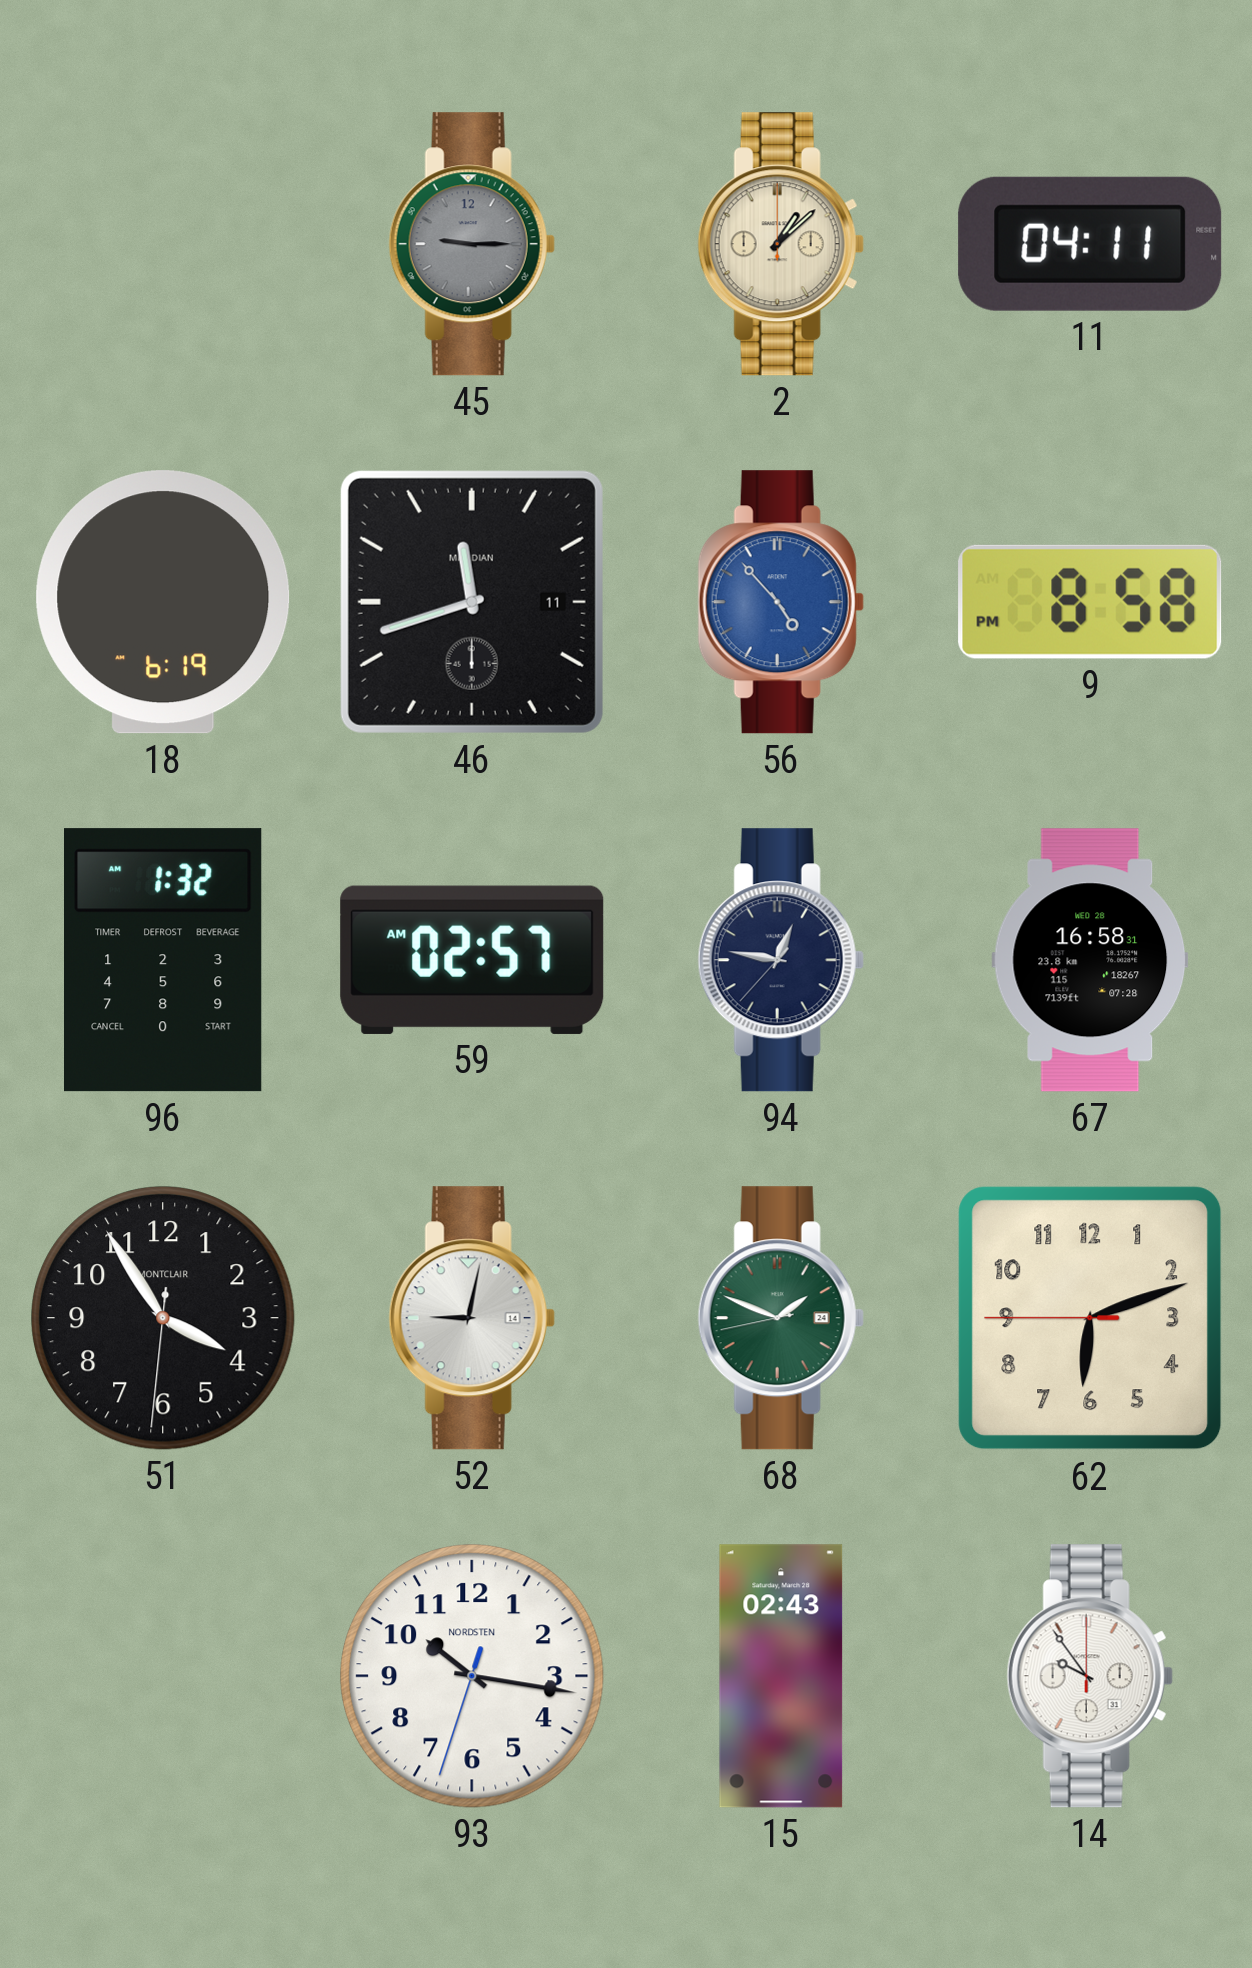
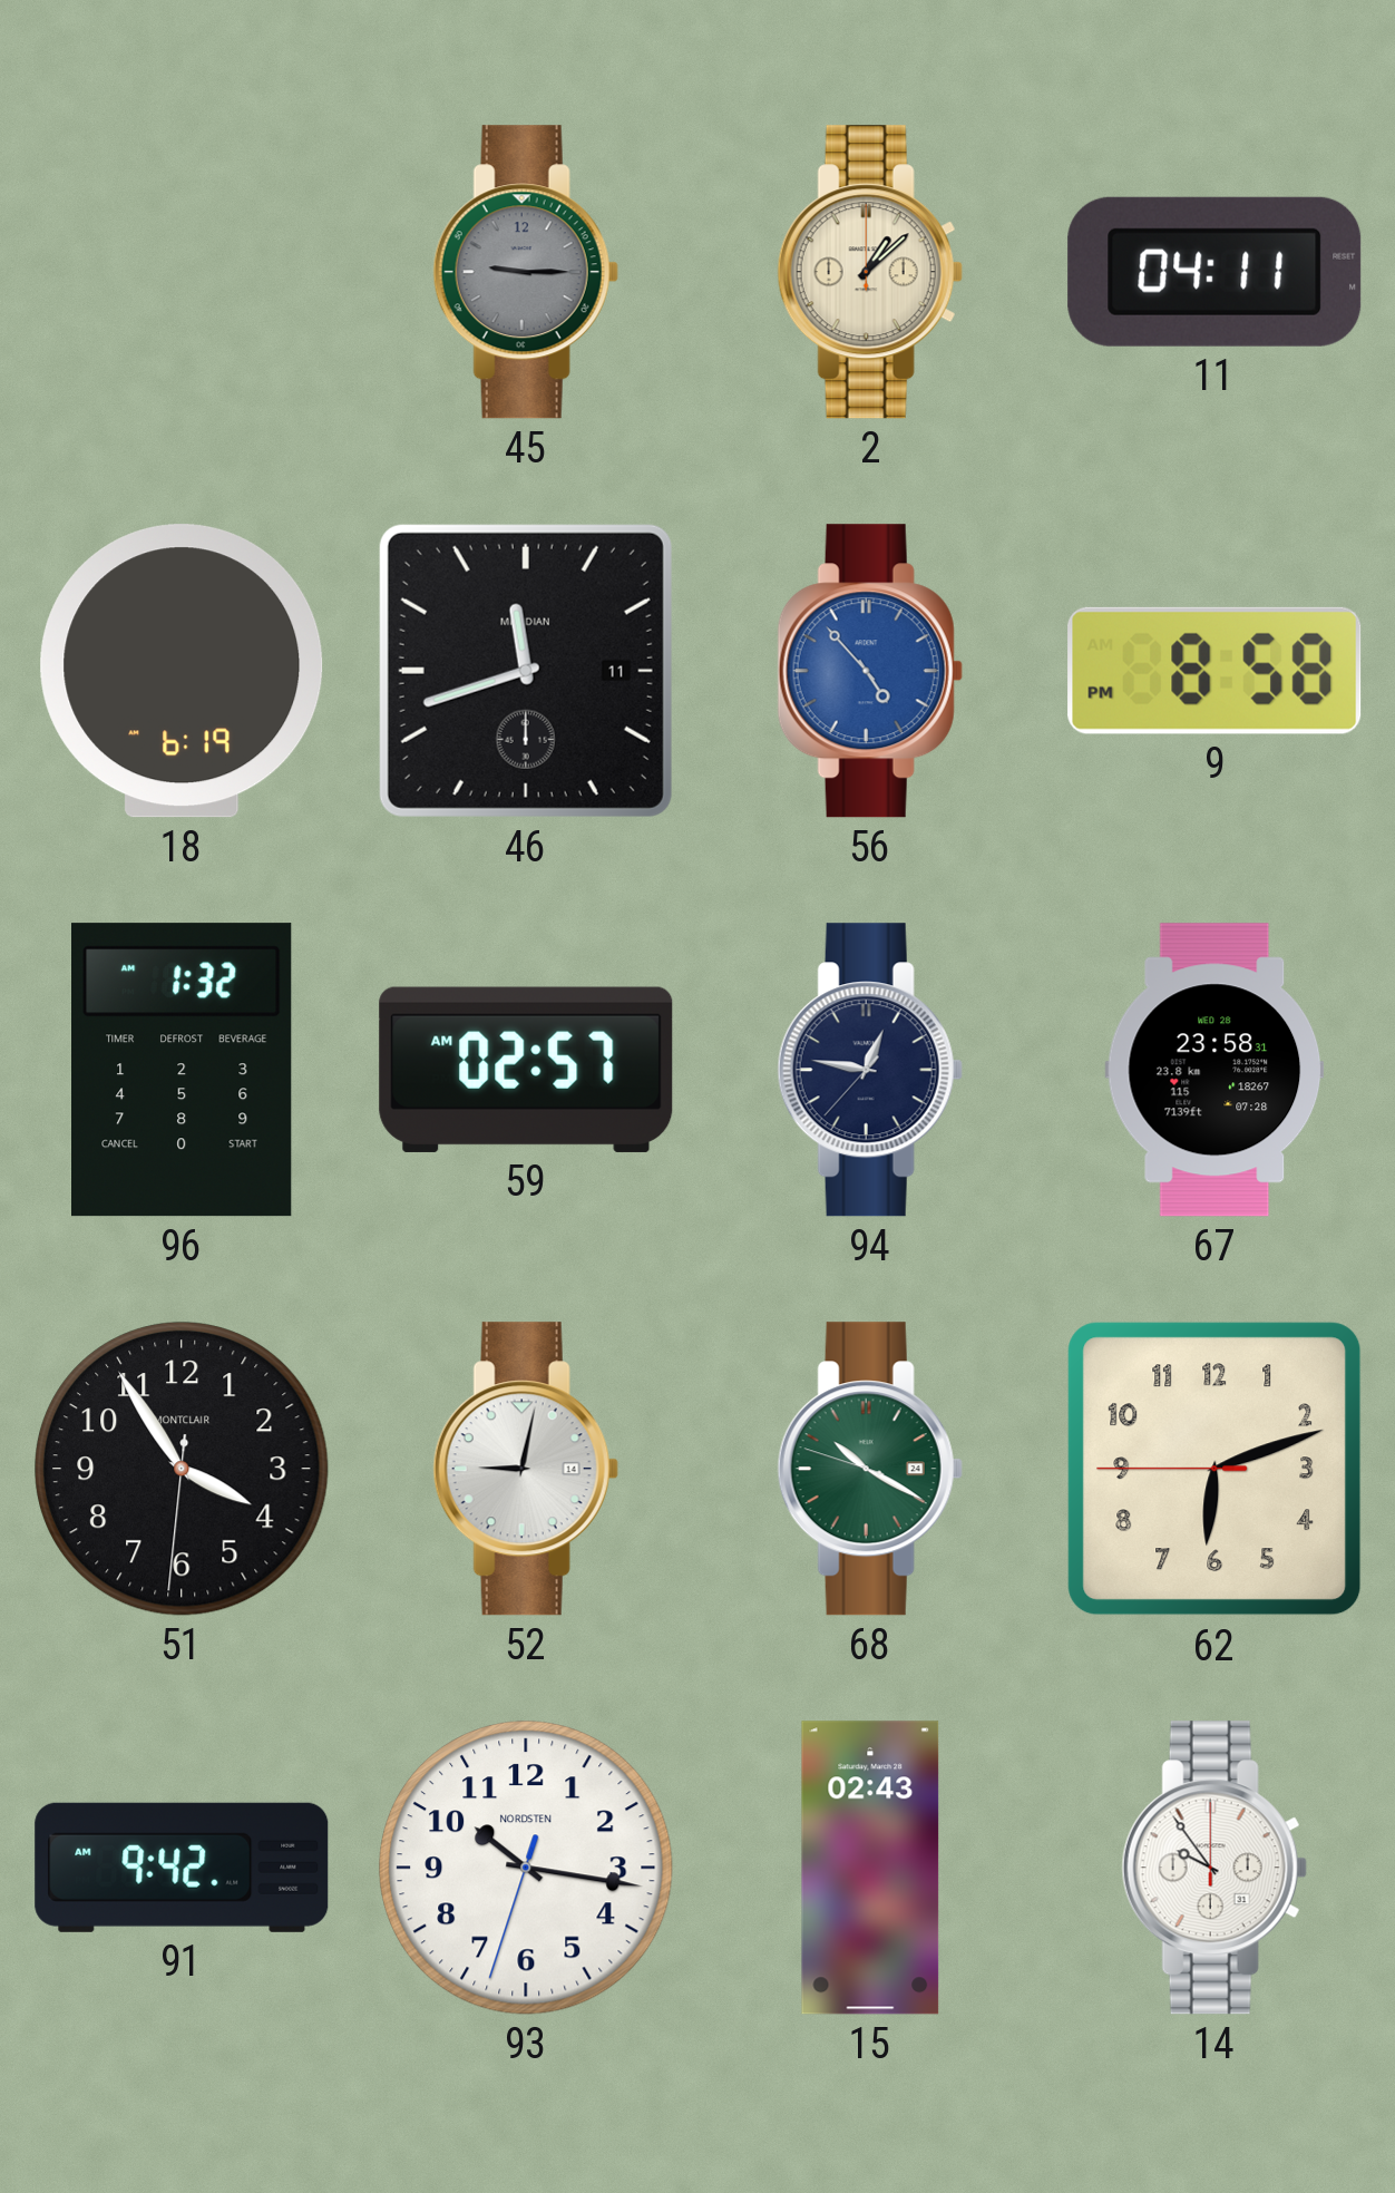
67: 16:58 -> 23:58
68: 1:48 -> 10:19
91: none -> 9:42
